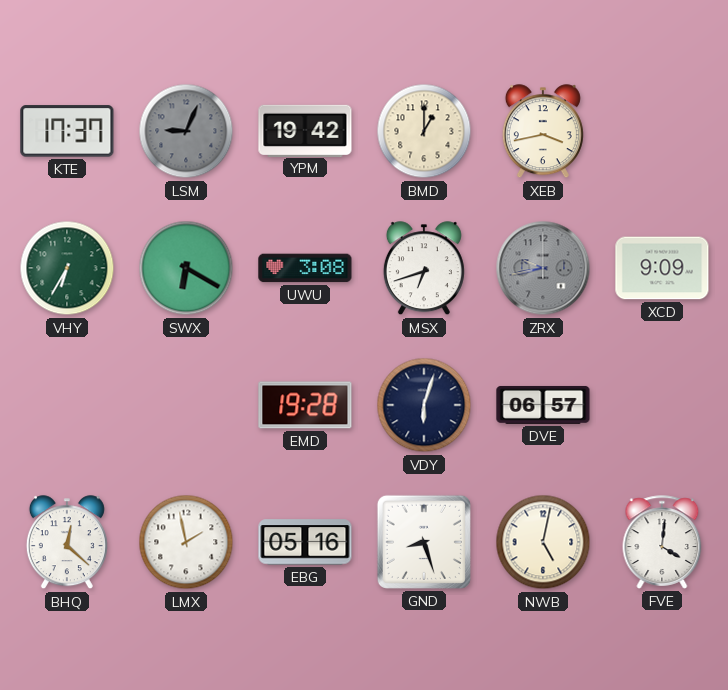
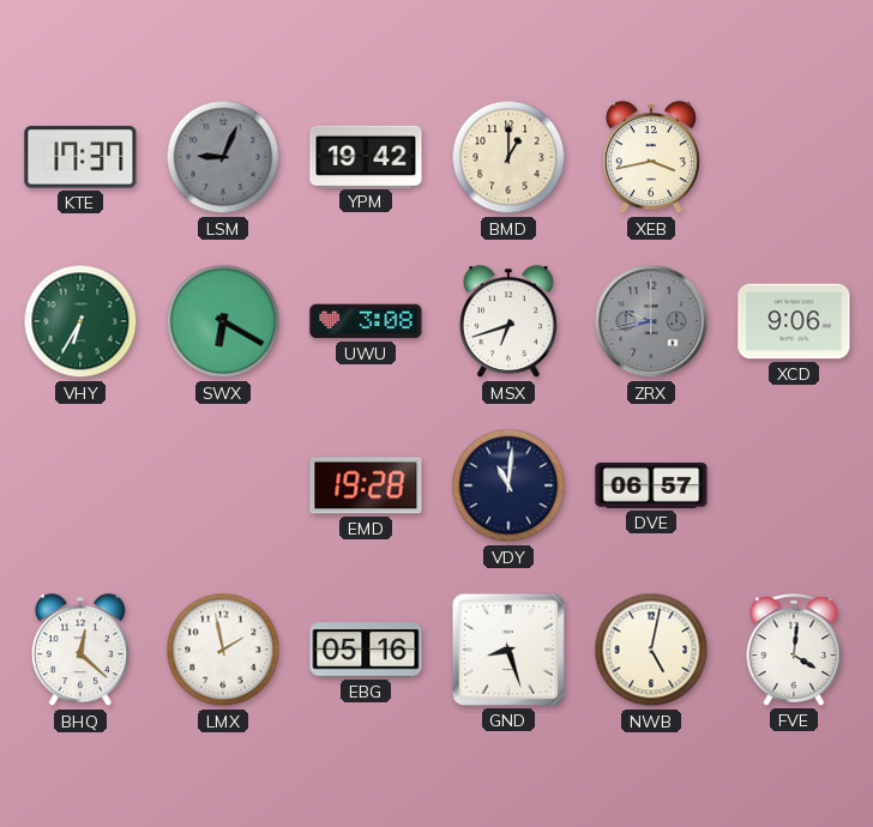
XCD: 9:09 -> 9:06
VDY: 6:03 -> 11:01
